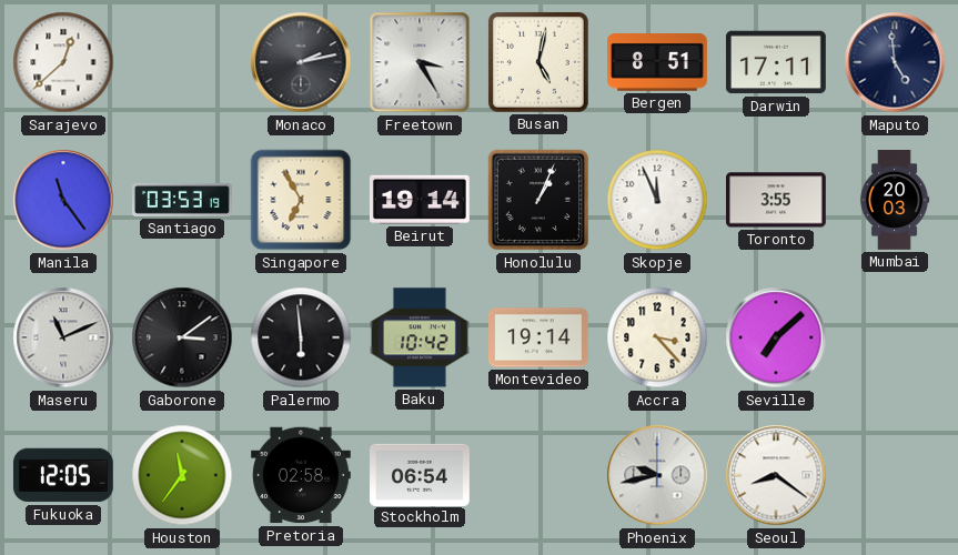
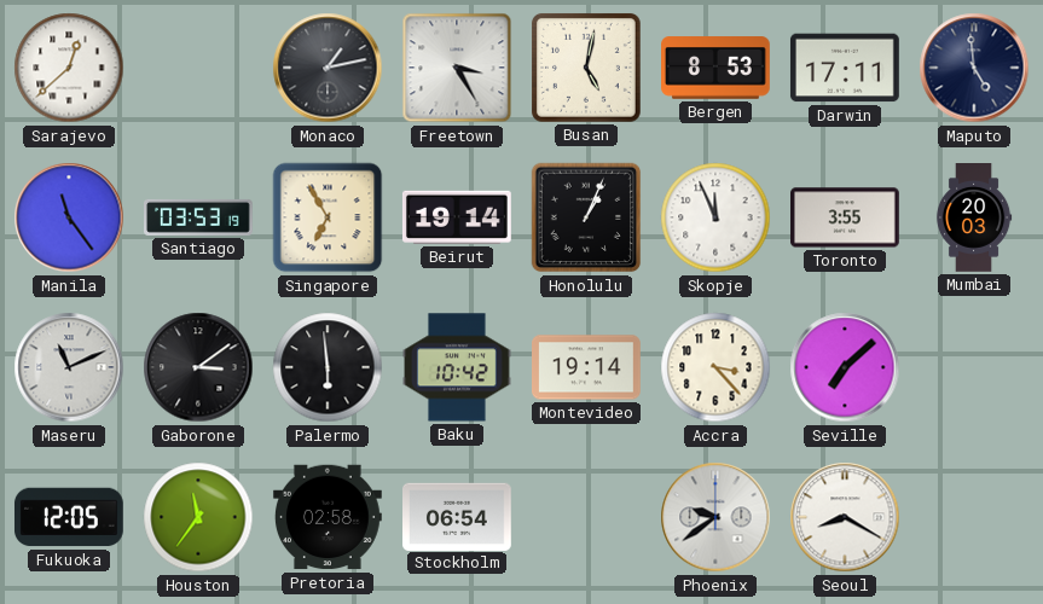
Monaco: 2:13 -> 1:13
Bergen: 8:51 -> 8:53
Phoenix: 9:43 -> 9:39
Seoul: 8:21 -> 8:20
